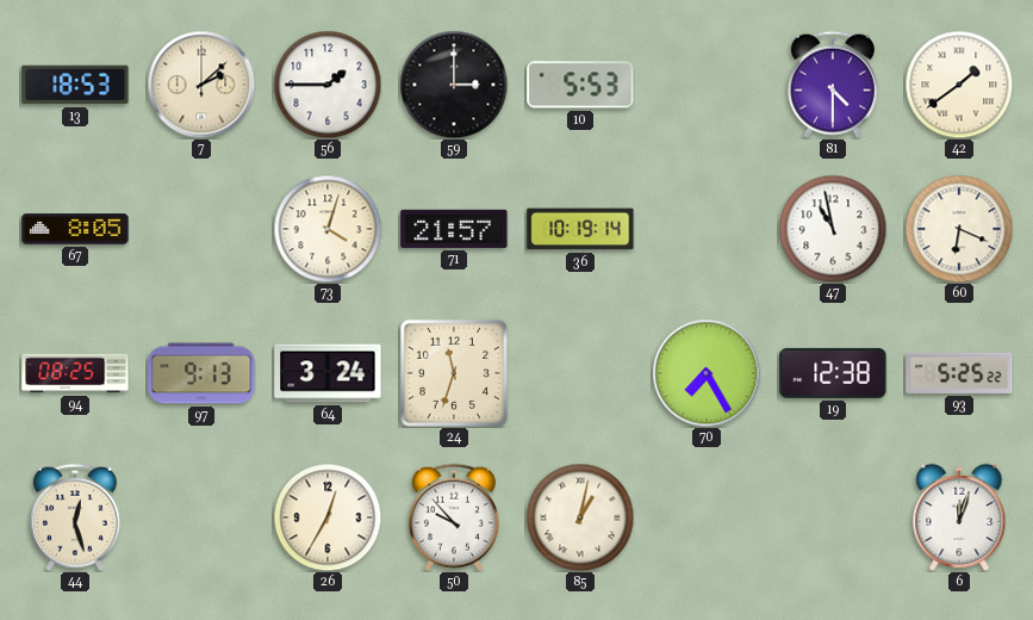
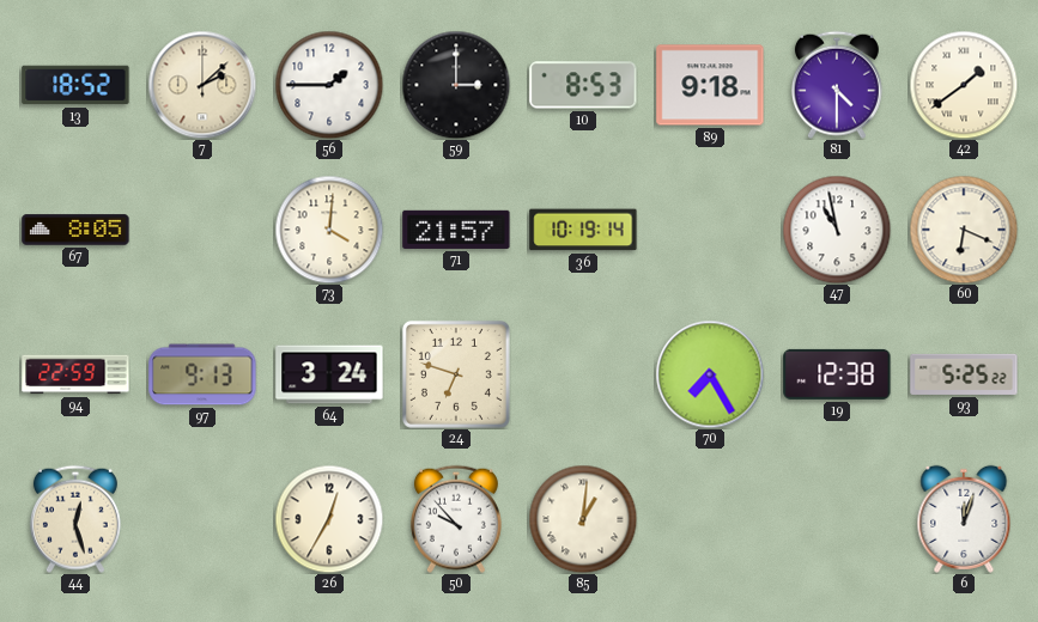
13: 18:53 -> 18:52
10: 5:53 -> 8:53
89: none -> 9:18
73: 4:03 -> 4:01
94: 08:25 -> 22:59
24: 11:33 -> 6:48
85: 1:02 -> 1:01
